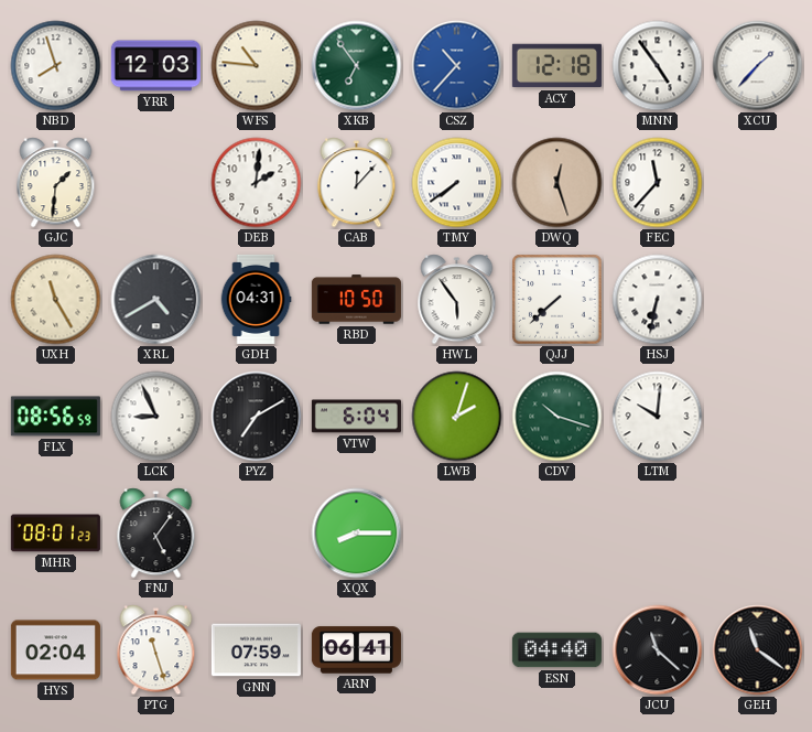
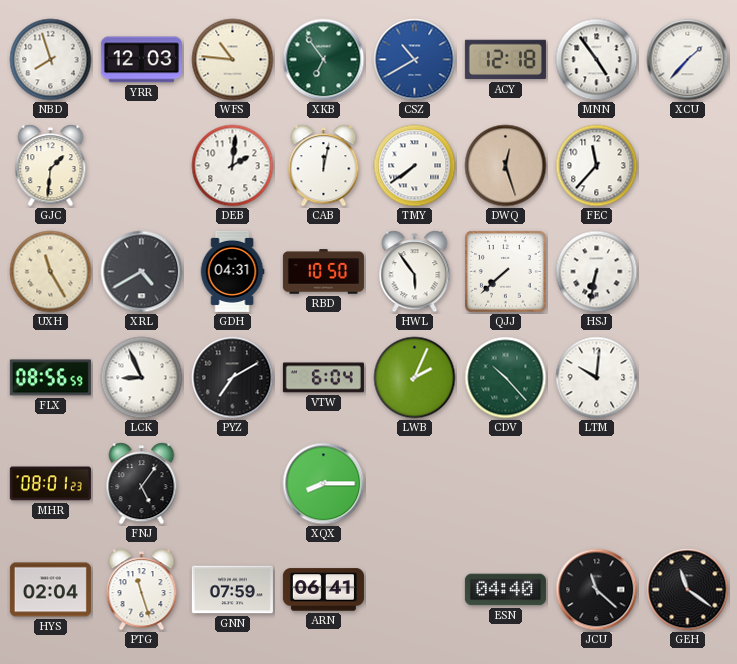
CSZ: 10:37 -> 10:40
CAB: 12:07 -> 12:02
LWB: 2:03 -> 2:04
CDV: 10:18 -> 10:23
